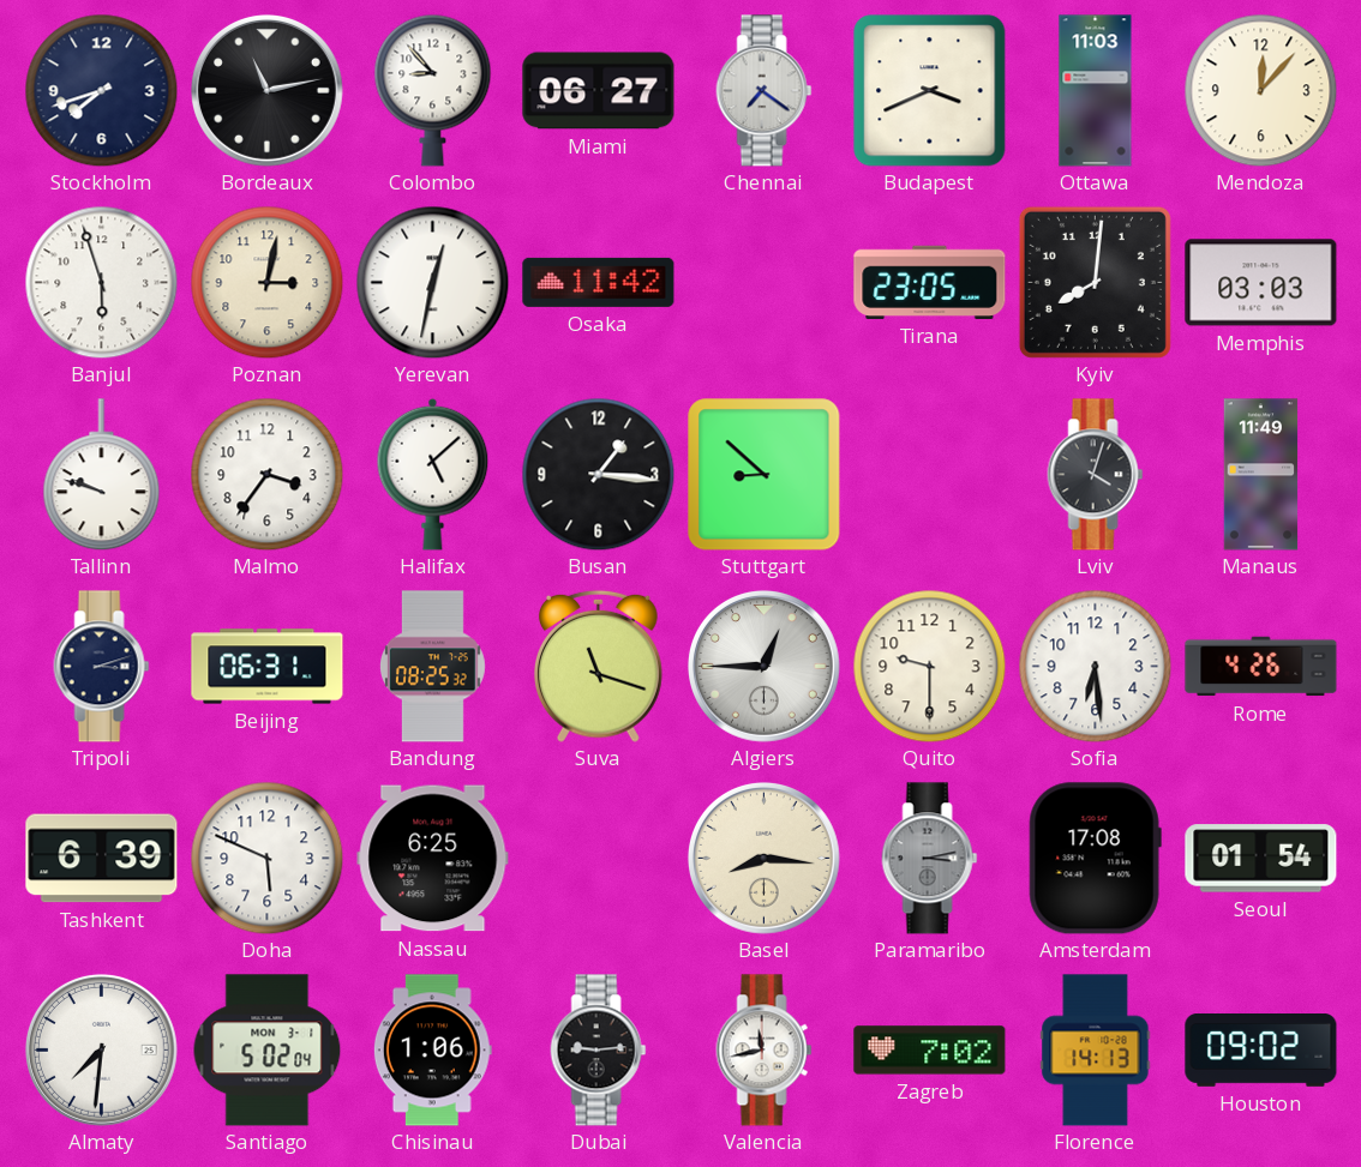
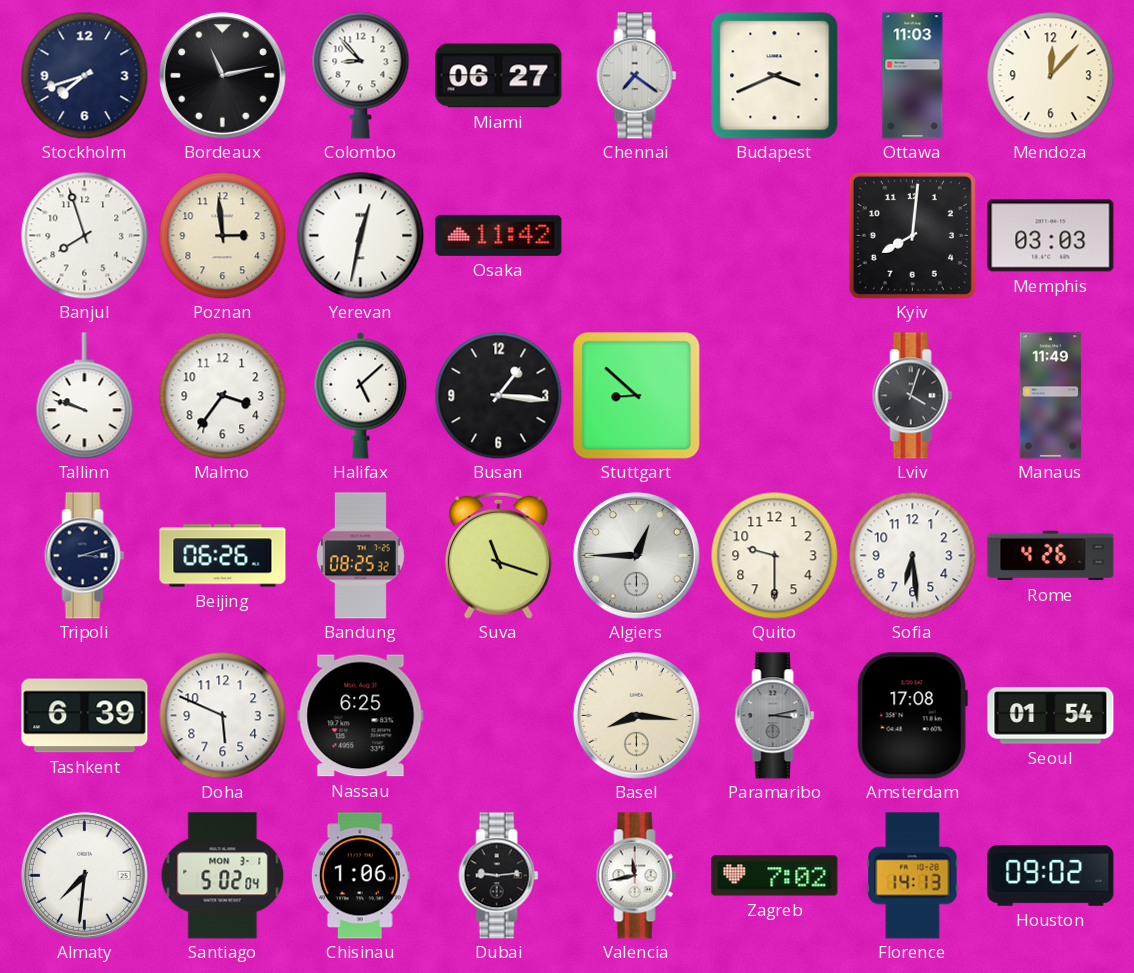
Banjul: 5:57 -> 7:57
Poznan: 3:02 -> 2:59
Tirana: 23:05 -> none
Beijing: 06:31 -> 06:26
